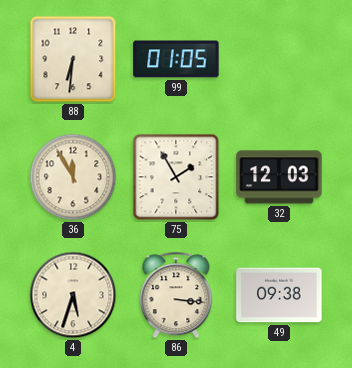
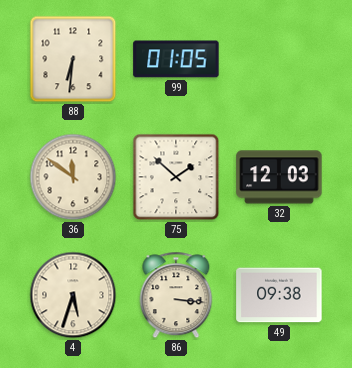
36: 11:55 -> 11:51
75: 1:55 -> 1:52
